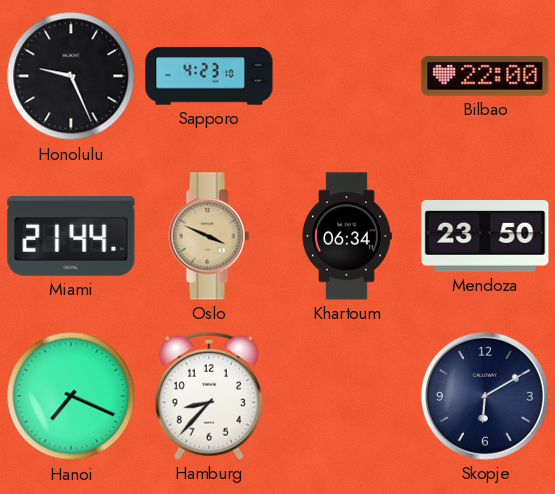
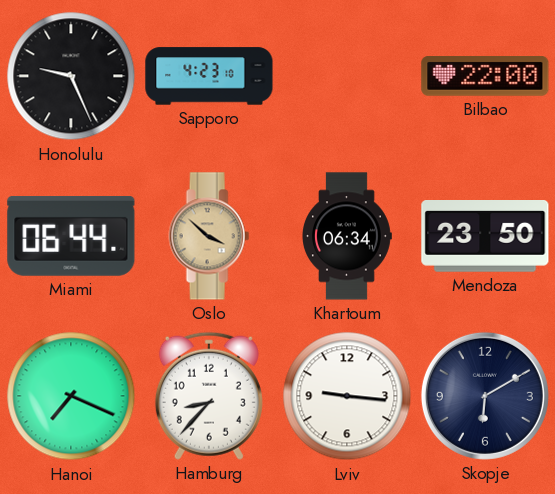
Miami: 21:44 -> 06:44
Oslo: 3:49 -> 3:52
Lviv: none -> 9:16
